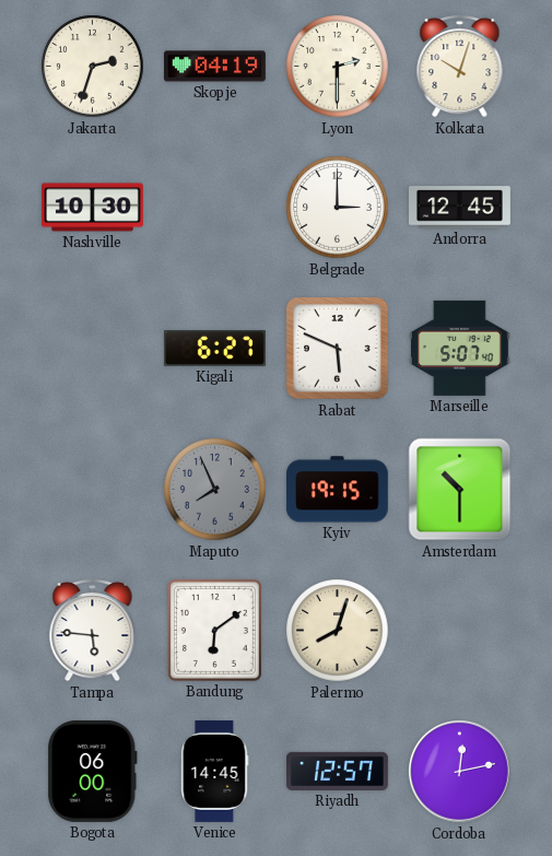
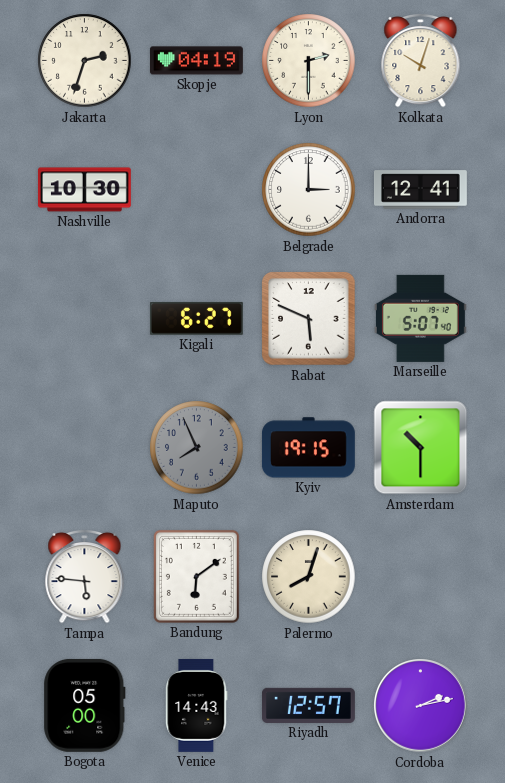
Andorra: 12:45 -> 12:41
Bogota: 06:00 -> 05:00
Venice: 14:45 -> 14:43
Cordoba: 12:13 -> 2:13
